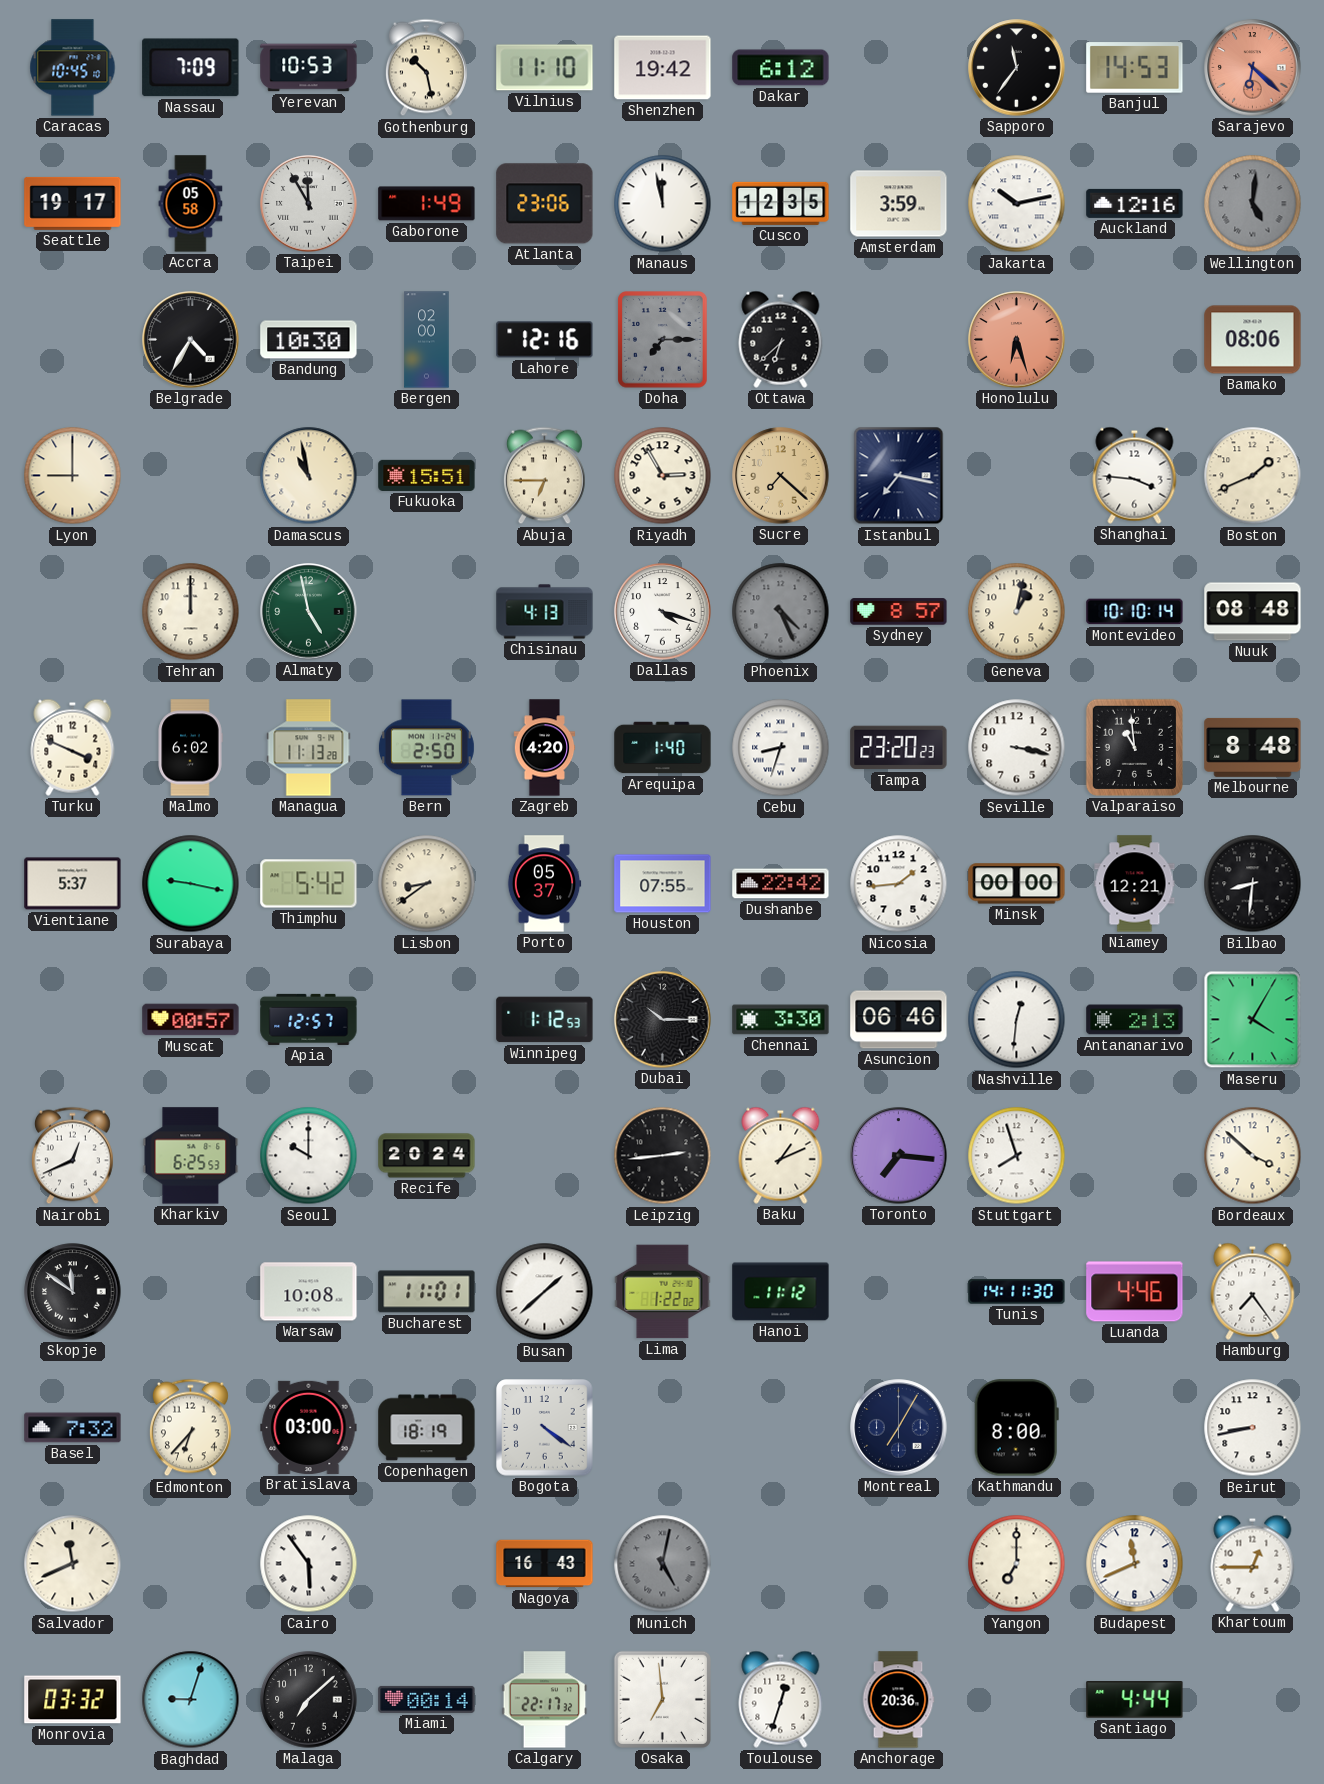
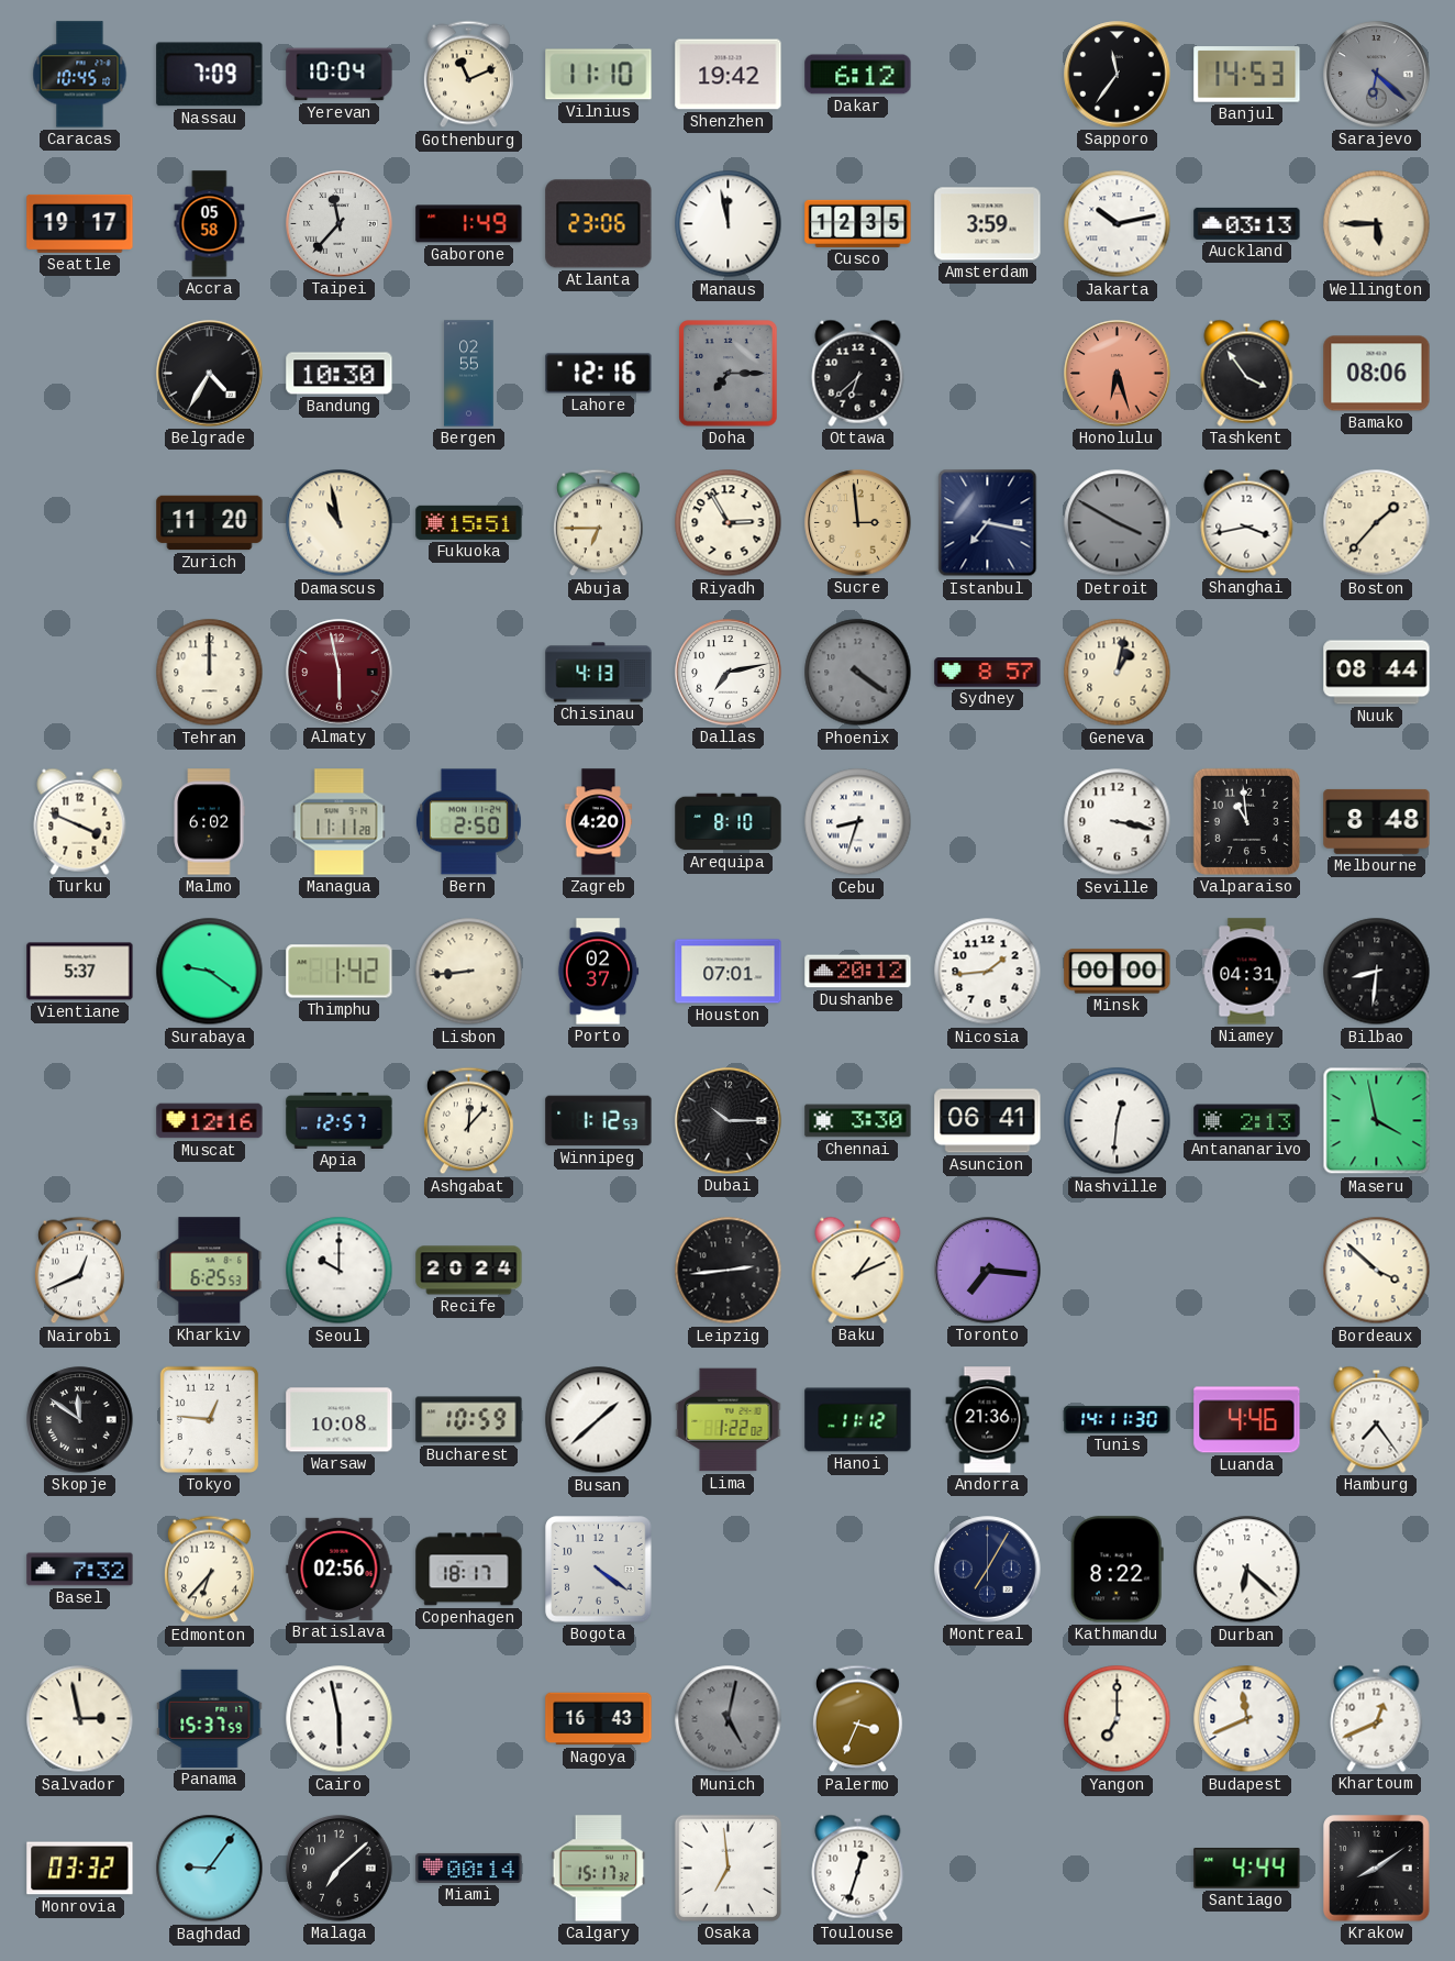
Yerevan: 10:53 -> 10:04
Gothenburg: 10:28 -> 11:11
Sarajevo dial: salmon -> grey
Taipei: 11:55 -> 11:37
Auckland: 12:16 -> 03:13
Wellington: 5:01 -> 5:45
Wellington dial: grey -> cream
Bergen: 02:00 -> 02:55
Tashkent: none -> 3:54
Lyon: 9:00 -> none
Zurich: none -> 11:20
Sucre: 7:22 -> 2:59
Detroit: none -> 3:50
Shanghai: 3:46 -> 3:43
Boston: 1:41 -> 1:37
Almaty: 4:58 -> 5:58
Almaty dial: green -> burgundy
Dallas: 4:18 -> 7:13
Phoenix: 4:26 -> 4:21
Montevideo: 10:10 -> none
Nuuk: 08:48 -> 08:44
Managua: 11:13 -> 11:11
Arequipa: 1:40 -> 8:10
Tampa: 23:20 -> none
Surabaya: 9:17 -> 9:21
Thimphu: 5:42 -> 1:42
Lisbon: 8:39 -> 8:44
Porto: 05:37 -> 02:37
Houston: 07:55 -> 07:01
Dushanbe: 22:42 -> 20:12
Niamey: 12:21 -> 04:31
Muscat: 00:57 -> 12:16
Ashgabat: none -> 12:07
Asuncion: 06:46 -> 06:41
Maseru: 4:05 -> 3:58
Stuttgart: 7:57 -> none
Tokyo: none -> 12:46
Bucharest: 11:01 -> 10:59
Andorra: none -> 21:36
Bratislava: 03:00 -> 02:56
Copenhagen: 18:19 -> 18:17
Kathmandu: 8:00 -> 8:22
Durban: none -> 6:22
Beirut: 8:43 -> none
Salvador: 11:41 -> 2:58
Panama: none -> 15:37
Cairo: 5:54 -> 5:58
Palermo: none -> 3:34
Khartoum: 12:45 -> 12:41
Baghdad: 9:03 -> 9:06
Calgary: 22:17 -> 15:17
Anchorage: 20:36 -> none
Krakow: none -> 8:09
